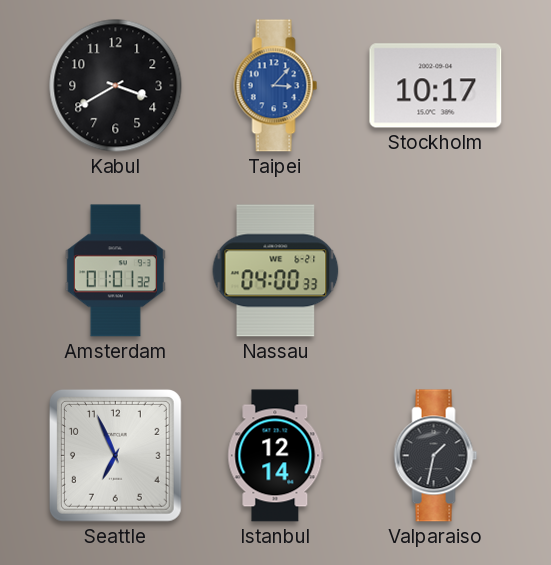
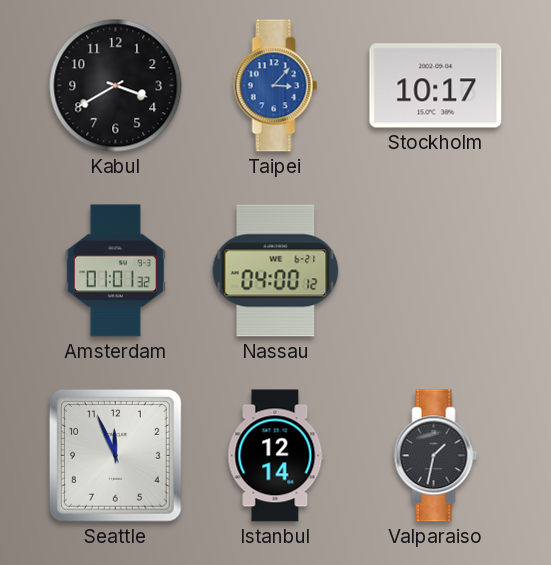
Nassau: 04:00:33 -> 04:00:12
Seattle: 6:56 -> 11:56
